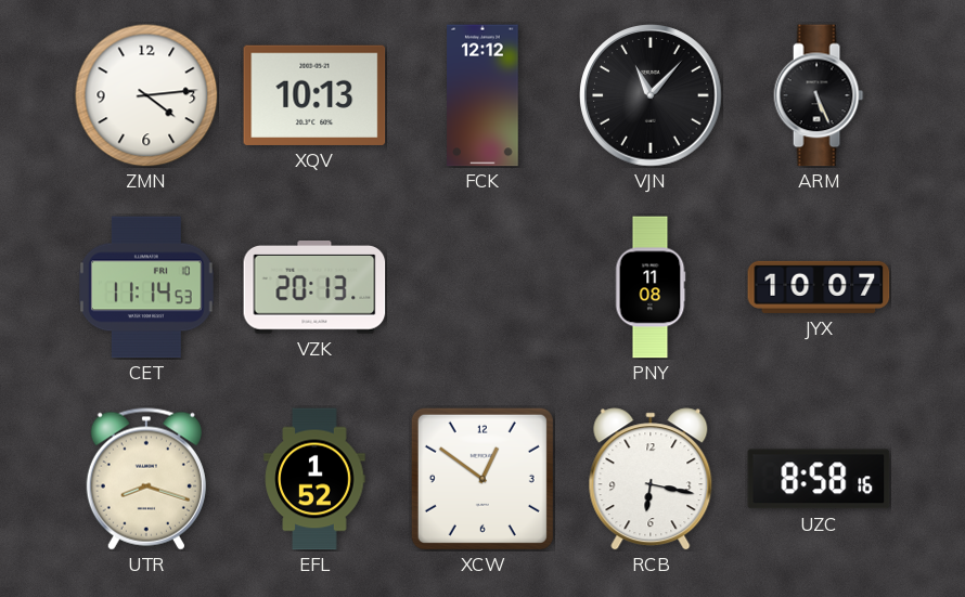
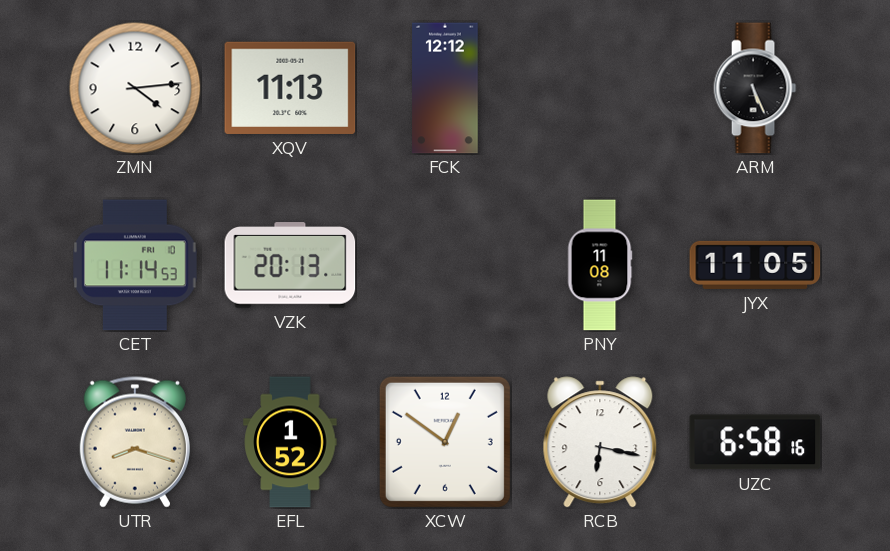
XQV: 10:13 -> 11:13
VJN: 11:07 -> none
JYX: 10:07 -> 11:05
UZC: 8:58 -> 6:58
